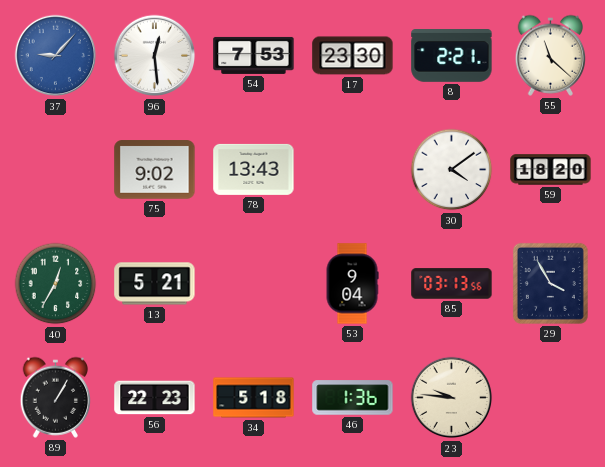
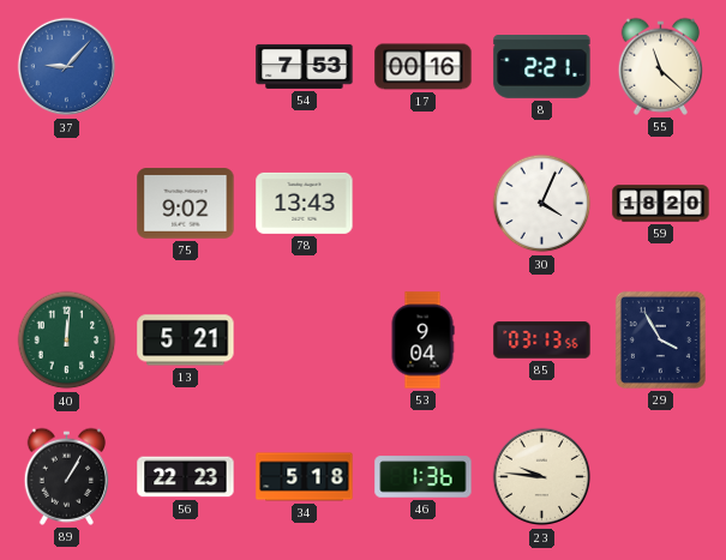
96: 12:29 -> none
17: 23:30 -> 00:16
30: 4:09 -> 4:04
40: 12:35 -> 12:01
